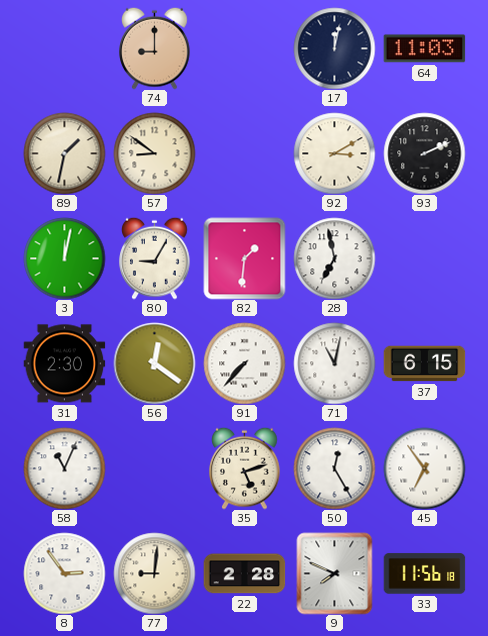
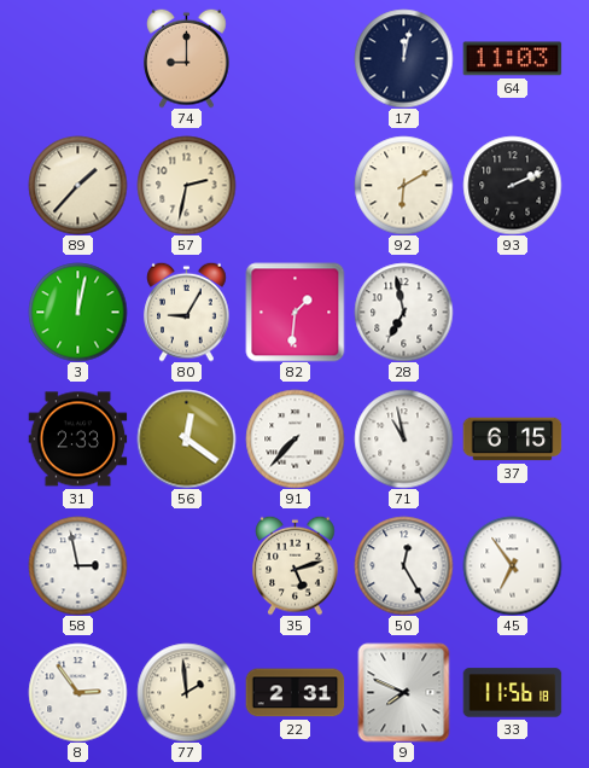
89: 1:32 -> 1:37
57: 8:51 -> 2:32
92: 3:10 -> 6:10
31: 2:30 -> 2:33
71: 11:02 -> 10:58
58: 11:04 -> 2:58
77: 9:01 -> 1:59
22: 2:28 -> 2:31
